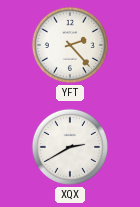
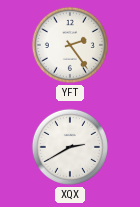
YFT: 2:23 -> 2:24
